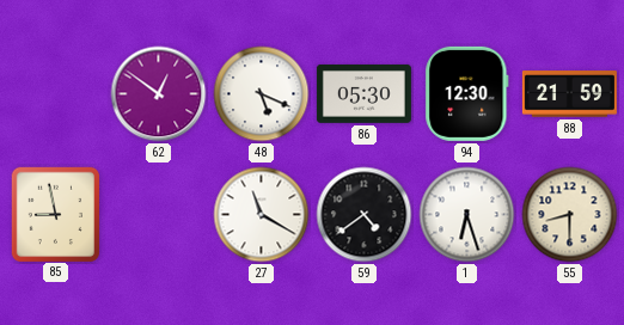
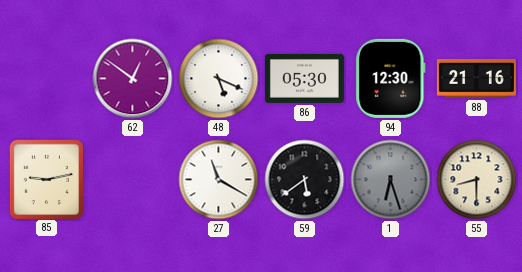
88: 21:59 -> 21:16
85: 8:58 -> 9:13
59: 4:39 -> 5:39
1 dial: white -> grey
